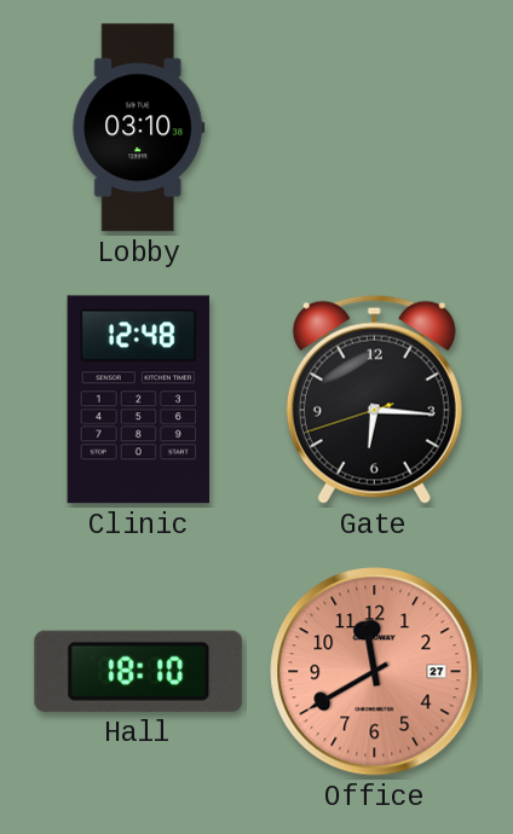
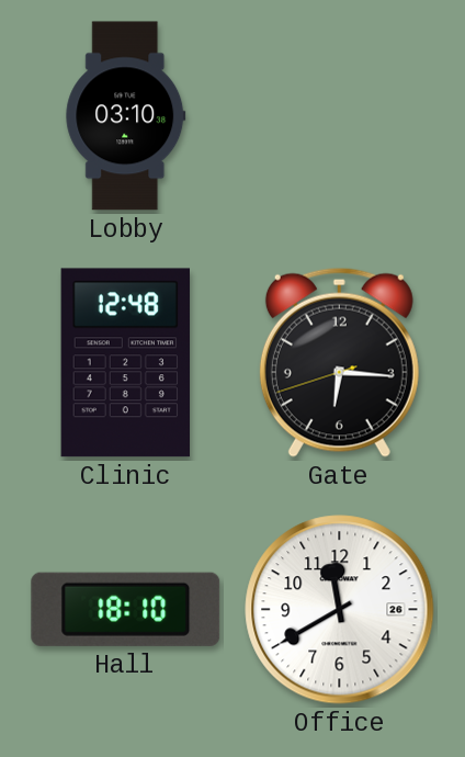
Office date: 27 -> 26
Office dial: salmon -> white
